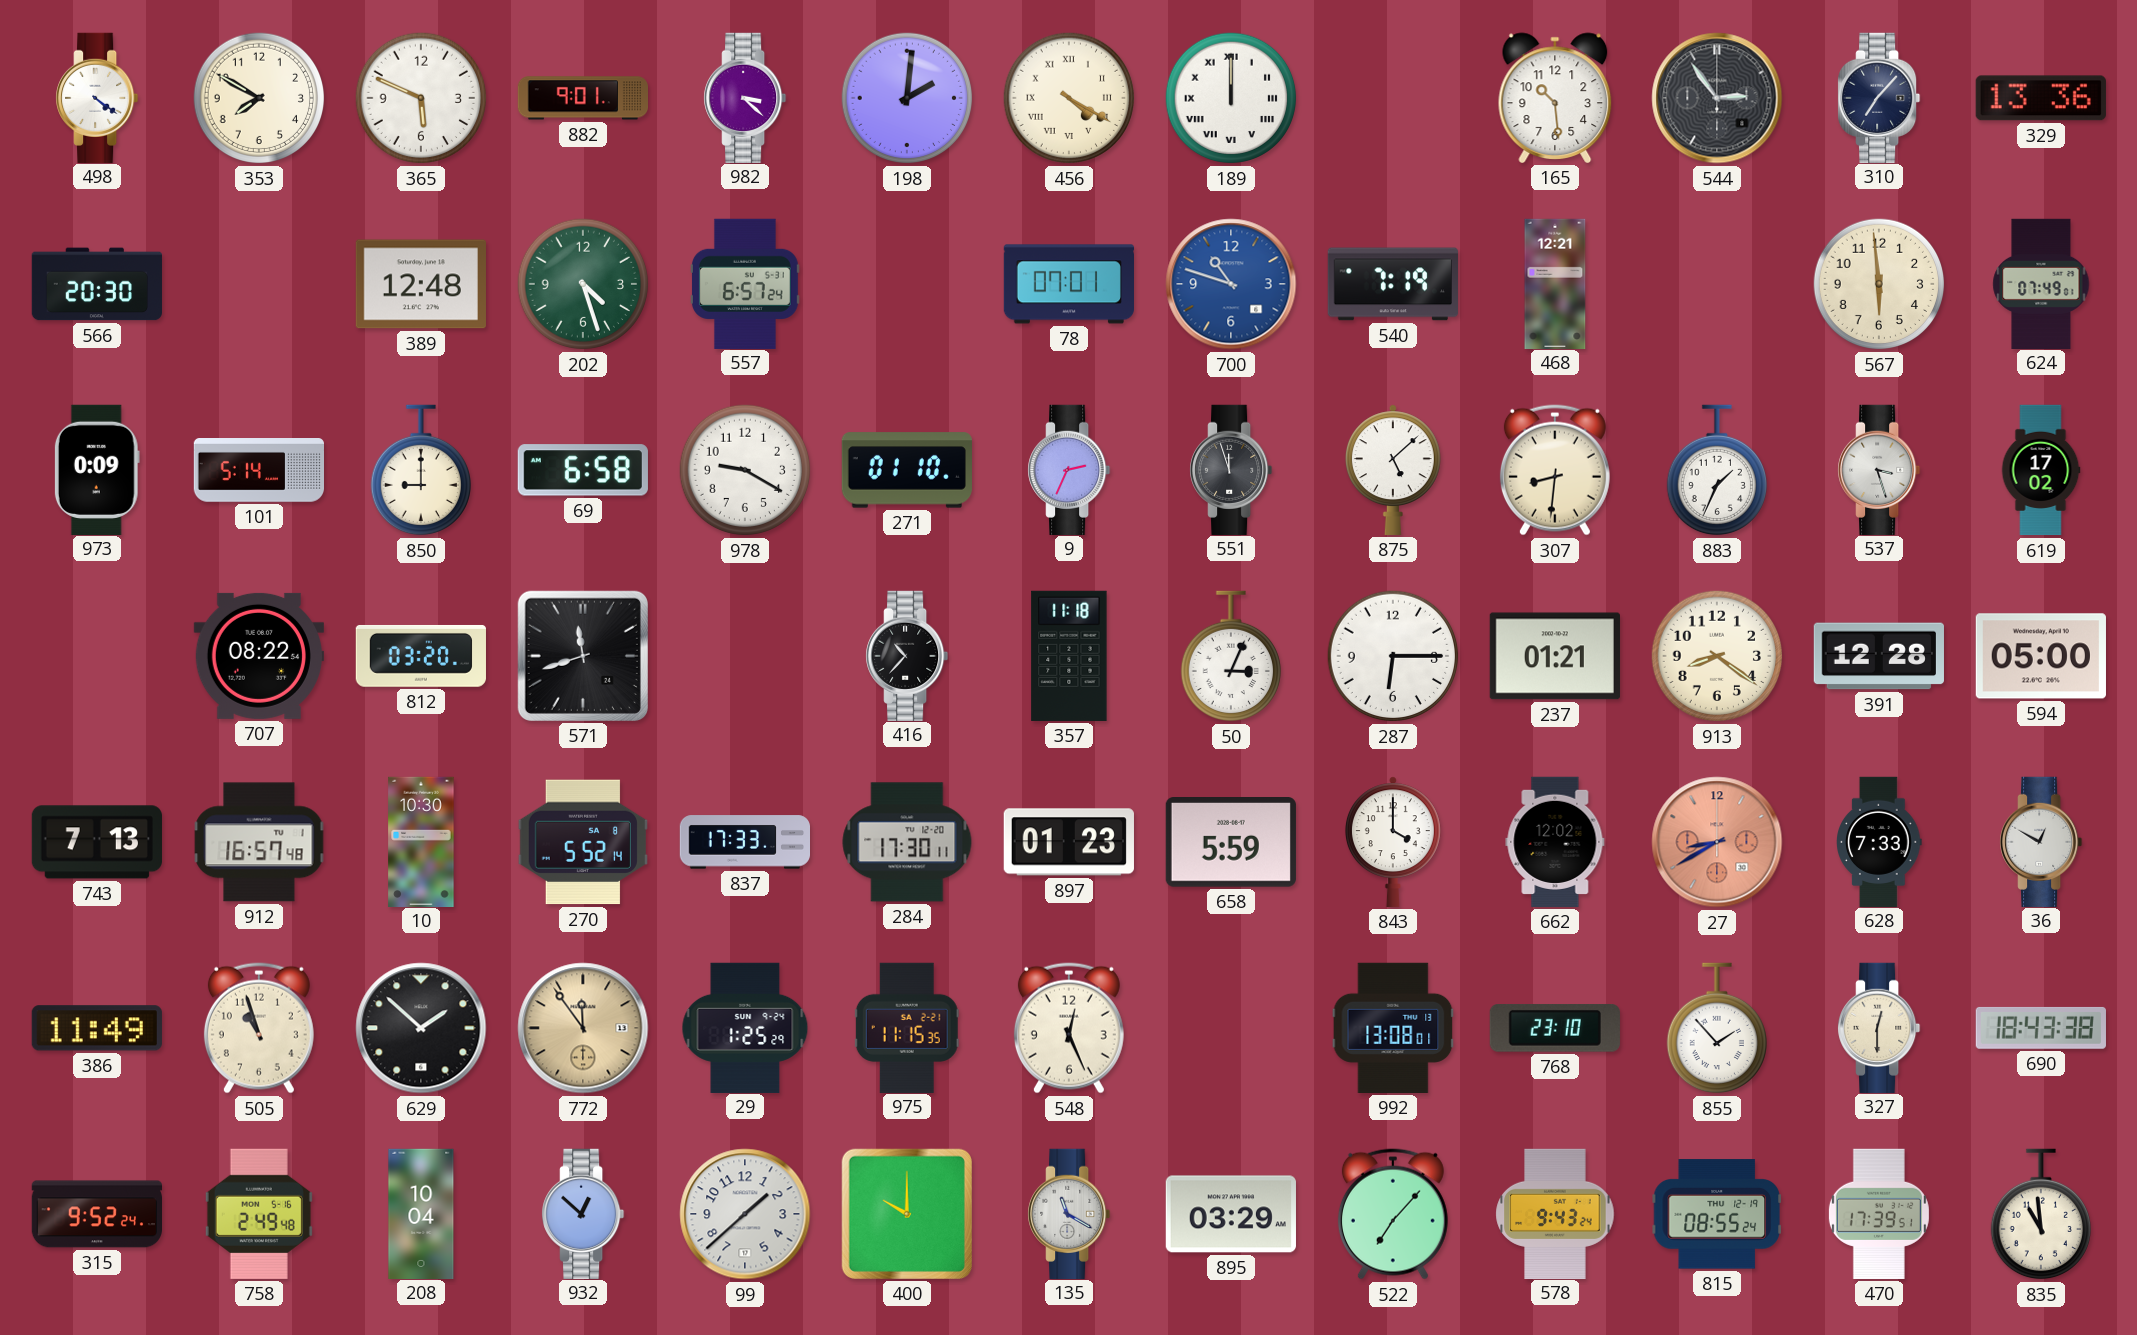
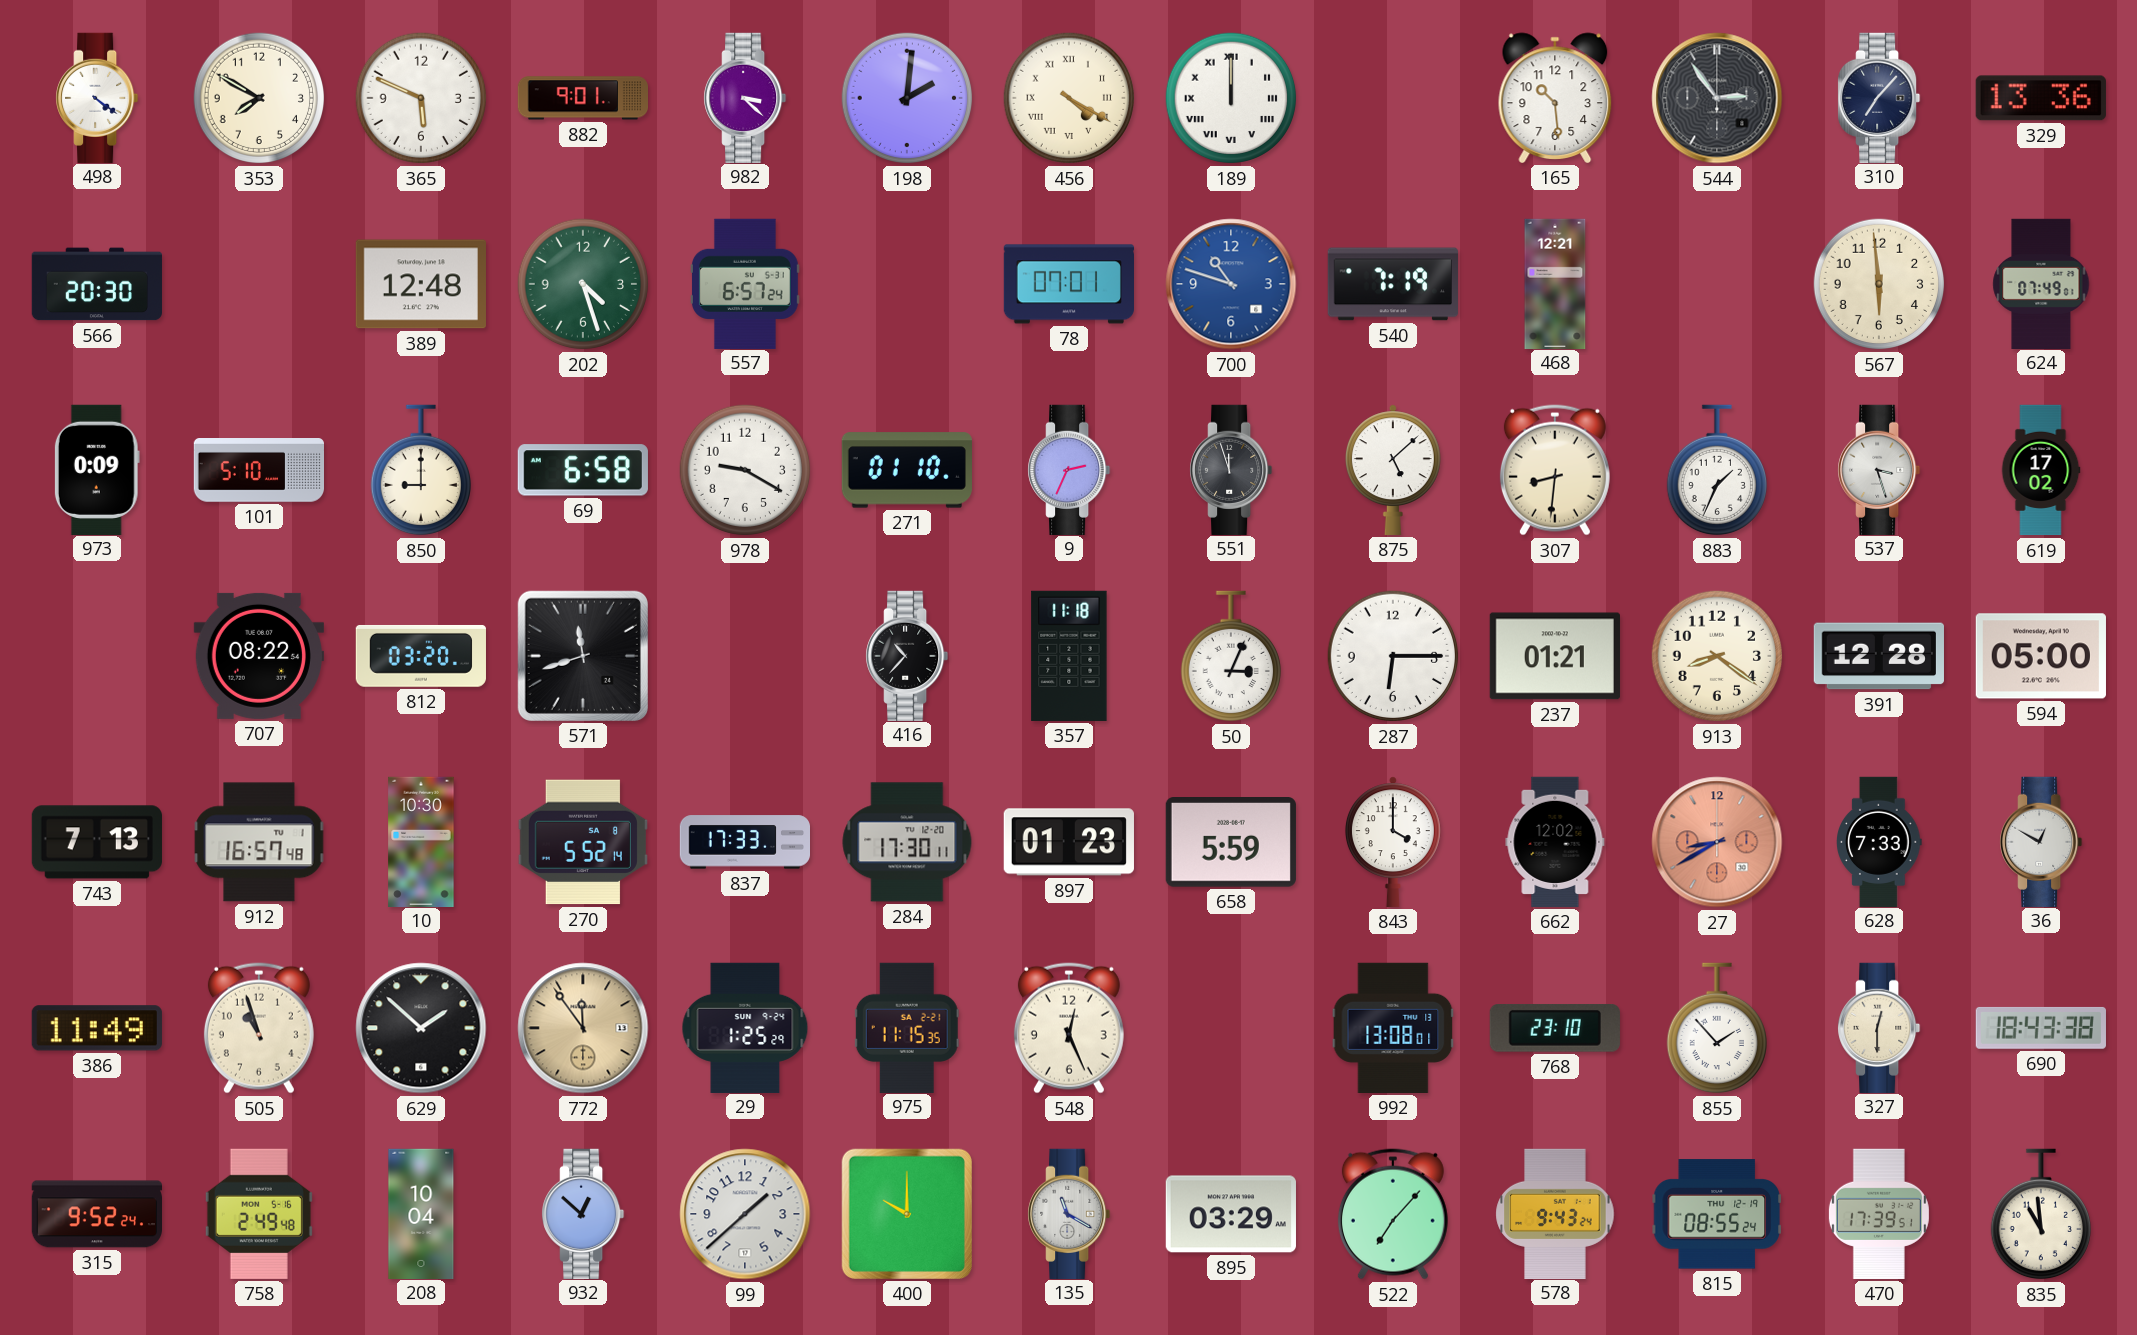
101: 5:14 -> 5:10
